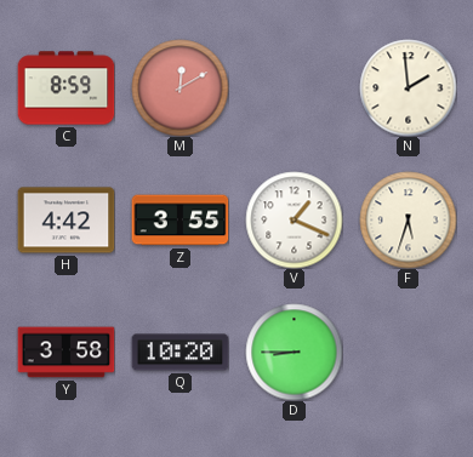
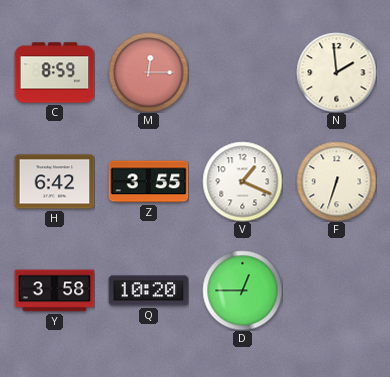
M: 12:10 -> 12:15
H: 4:42 -> 6:42
F: 5:33 -> 6:33
D: 8:45 -> 12:45
